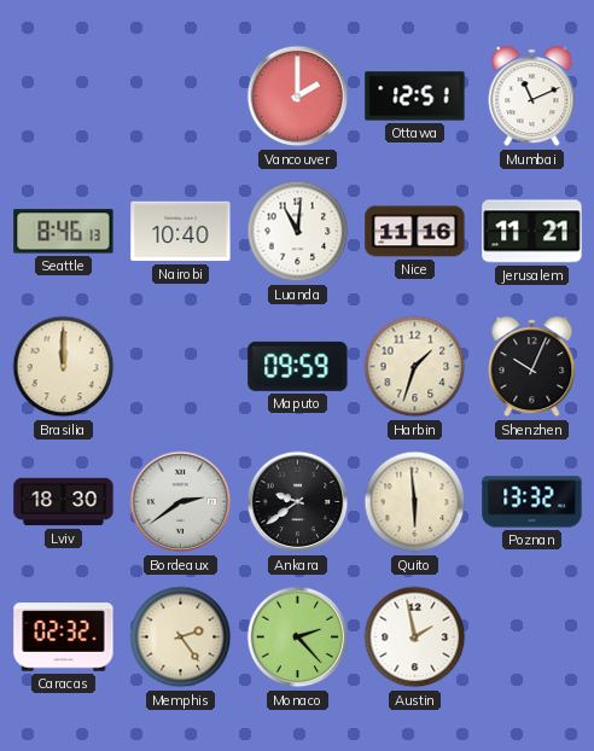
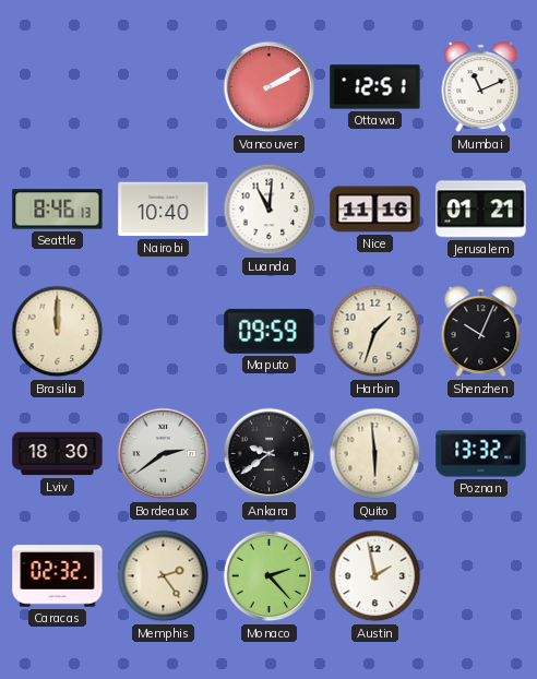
Vancouver: 2:00 -> 2:10
Jerusalem: 11:21 -> 01:21
